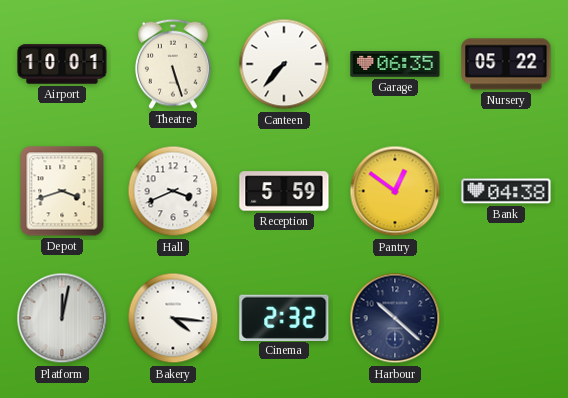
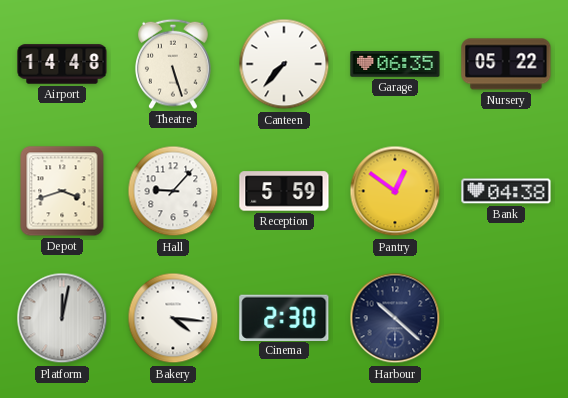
Airport: 10:01 -> 14:48
Hall: 3:41 -> 9:07
Cinema: 2:32 -> 2:30
